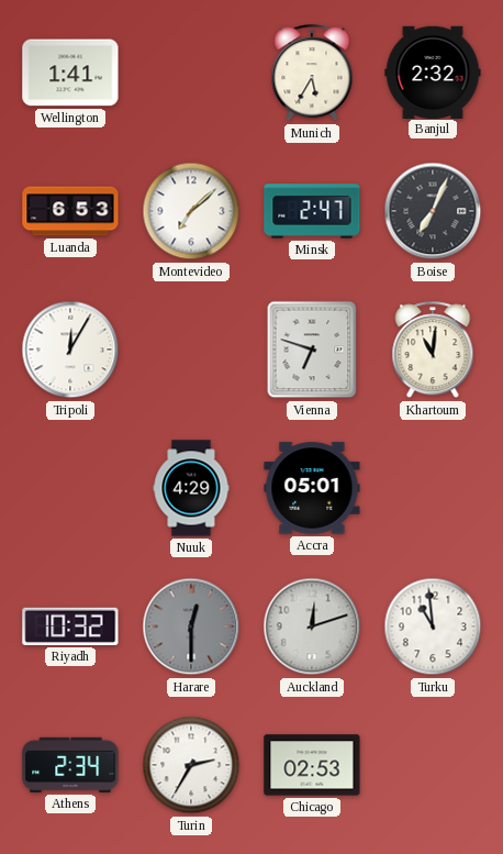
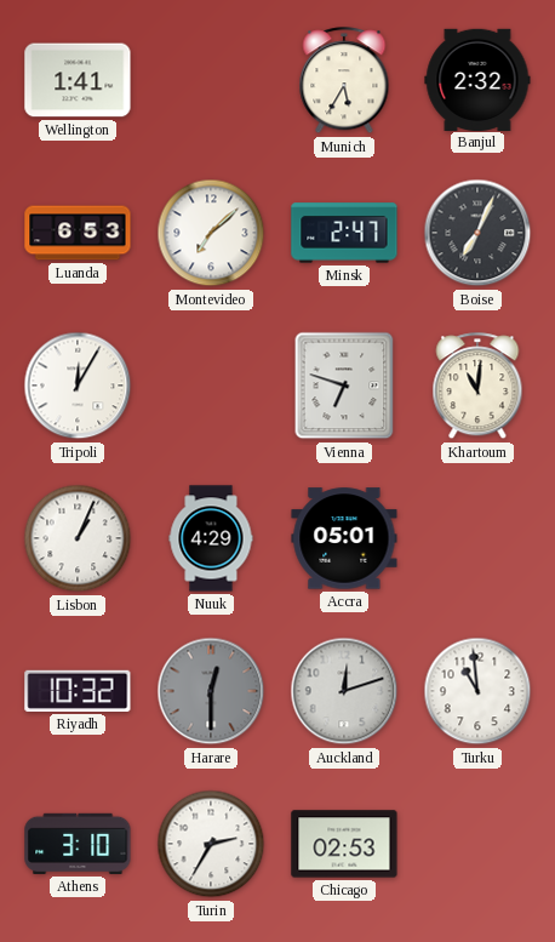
Lisbon: none -> 1:04
Athens: 2:34 -> 3:10
